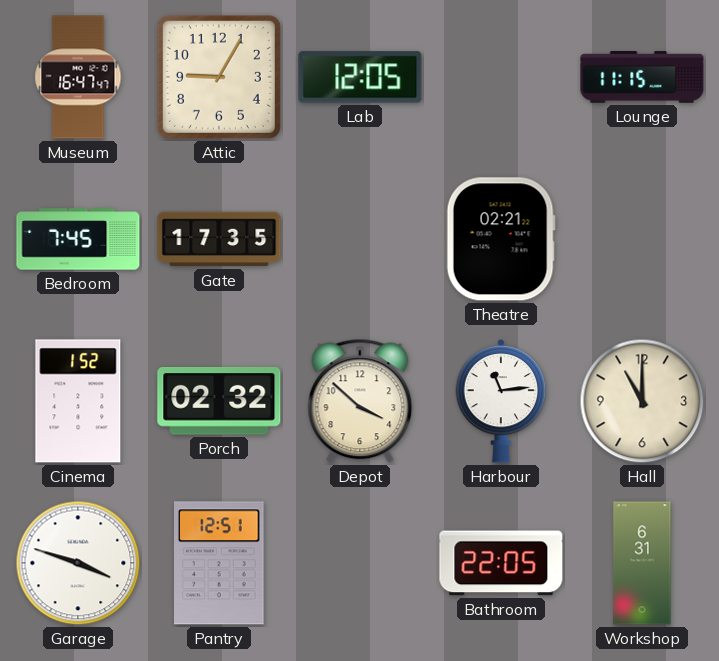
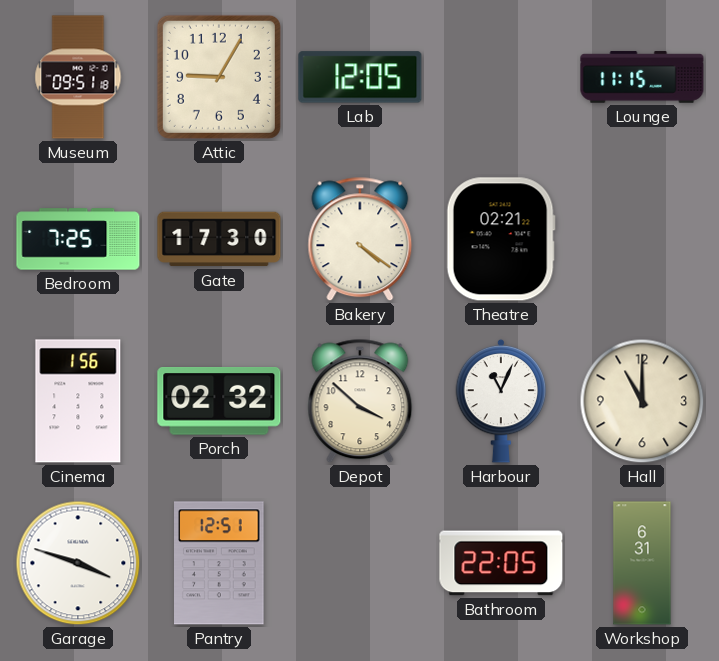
Museum: 16:47 -> 09:51
Bedroom: 7:45 -> 7:25
Gate: 17:35 -> 17:30
Bakery: none -> 4:21
Cinema: 1:52 -> 1:56
Harbour: 11:14 -> 11:04
